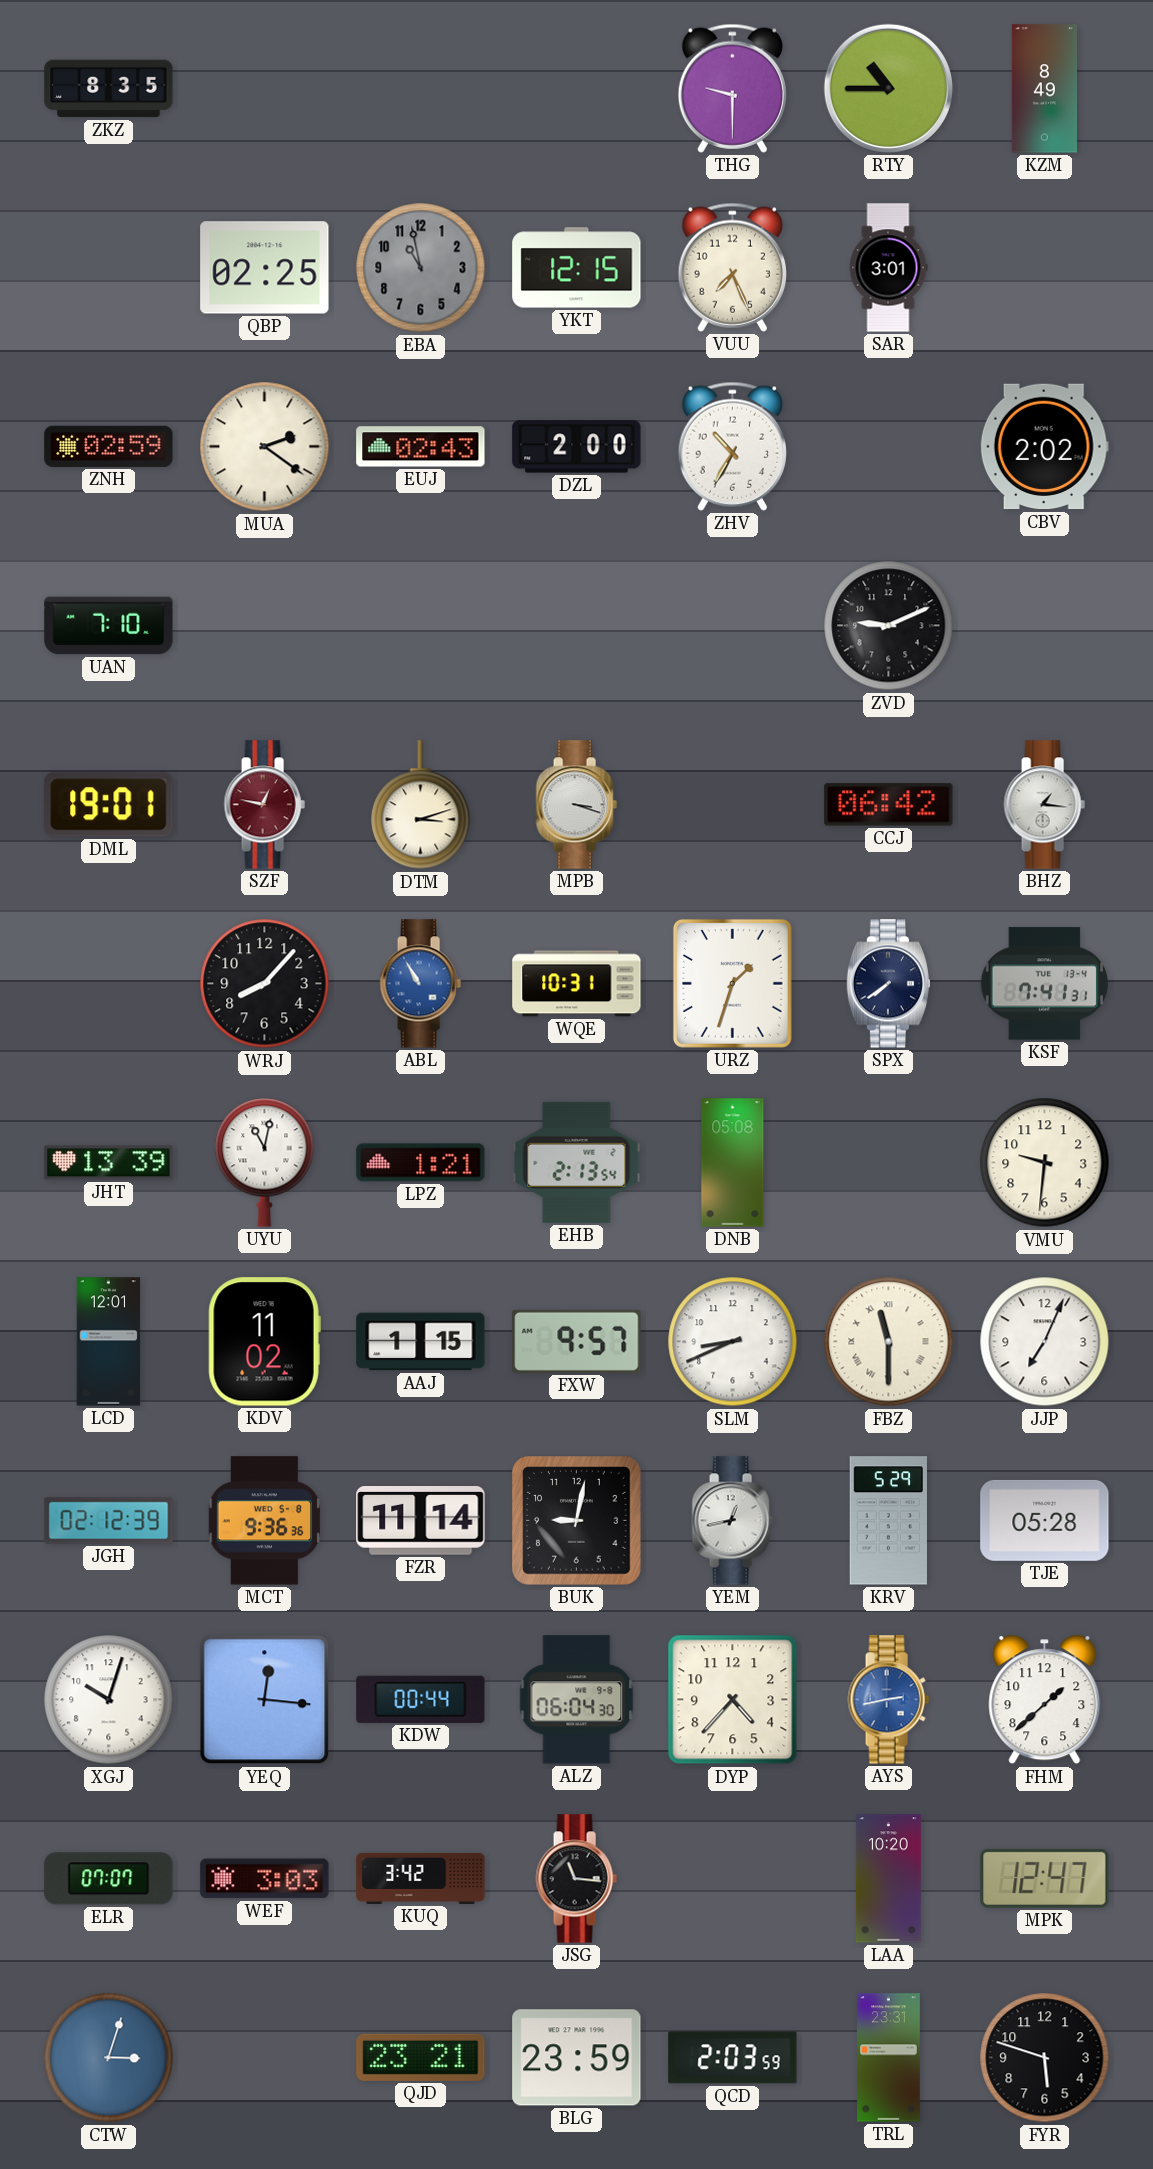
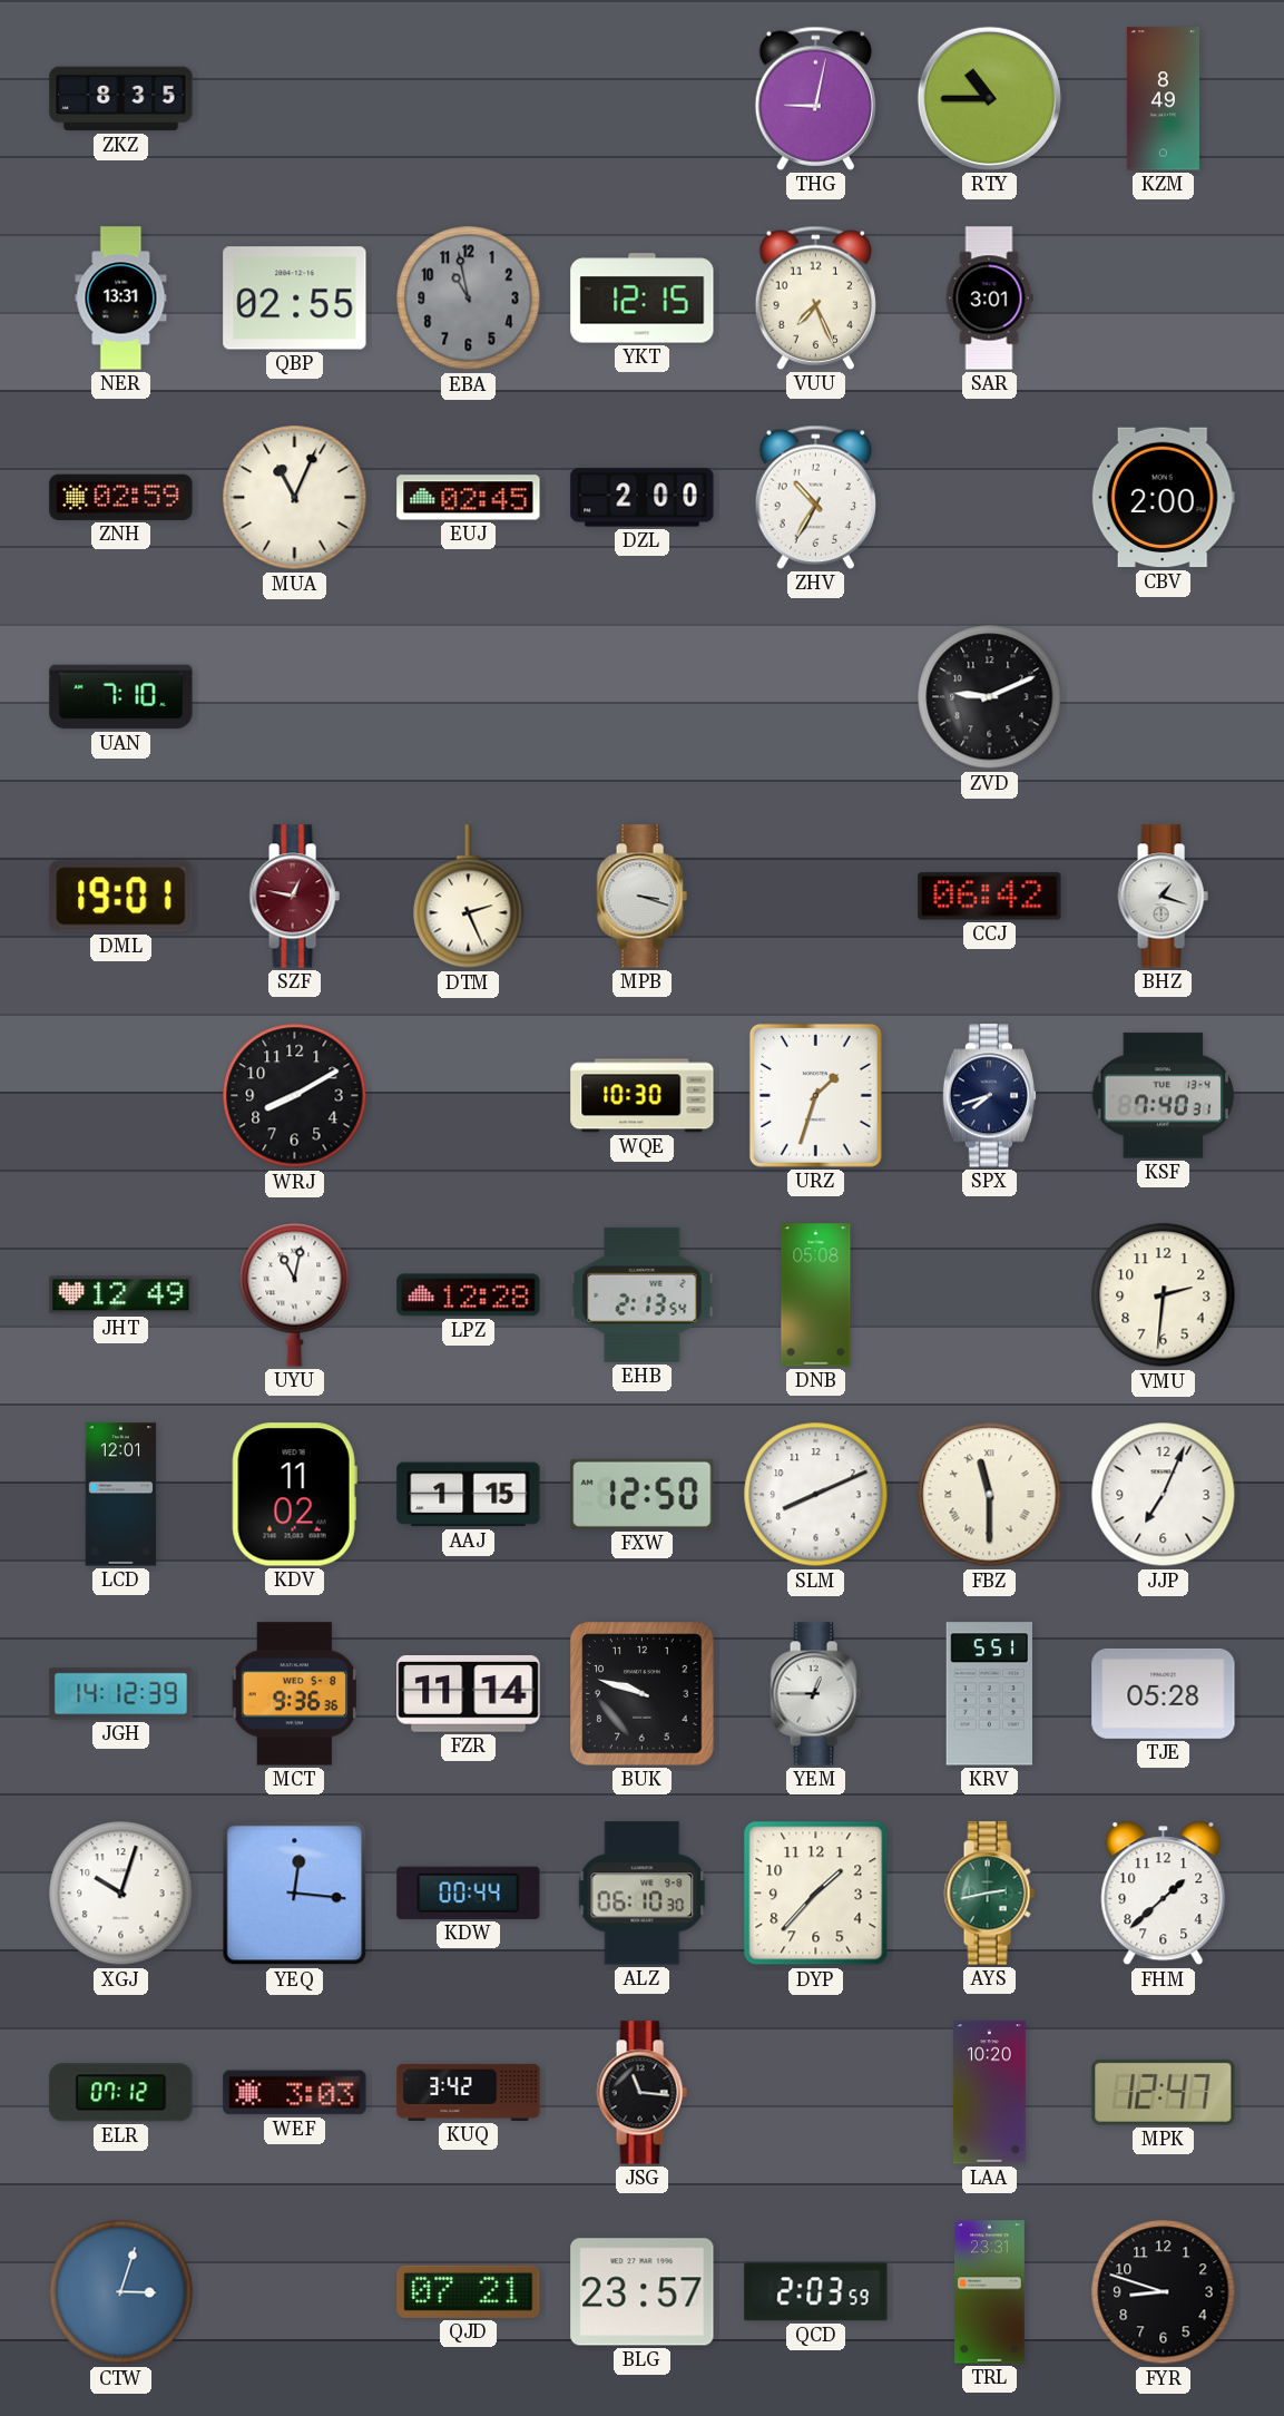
THG: 9:30 -> 9:02
NER: none -> 13:31
QBP: 02:25 -> 02:55
MUA: 2:21 -> 11:04
EUJ: 02:43 -> 02:45
CBV: 2:02 -> 2:00
DTM: 3:12 -> 2:26
BHZ: 1:16 -> 1:18
WRJ: 8:07 -> 8:10
ABL: 10:55 -> none
WQE: 10:31 -> 10:30
SPX: 7:39 -> 7:42
KSF: 7:41 -> 7:40
JHT: 13:39 -> 12:49
LPZ: 1:21 -> 12:28
VMU: 9:31 -> 2:31
FXW: 9:57 -> 12:50
SLM: 8:41 -> 8:11
JGH: 02:12 -> 14:12
BUK: 9:02 -> 9:48
YEM: 12:43 -> 12:45
KRV: 5:29 -> 5:51
ALZ: 06:04 -> 06:10
DYP: 4:37 -> 1:37
AYS dial: blue -> green
ELR: 07:07 -> 07:12
QJD: 23:21 -> 07:21
BLG: 23:59 -> 23:57
FYR: 5:48 -> 8:48
